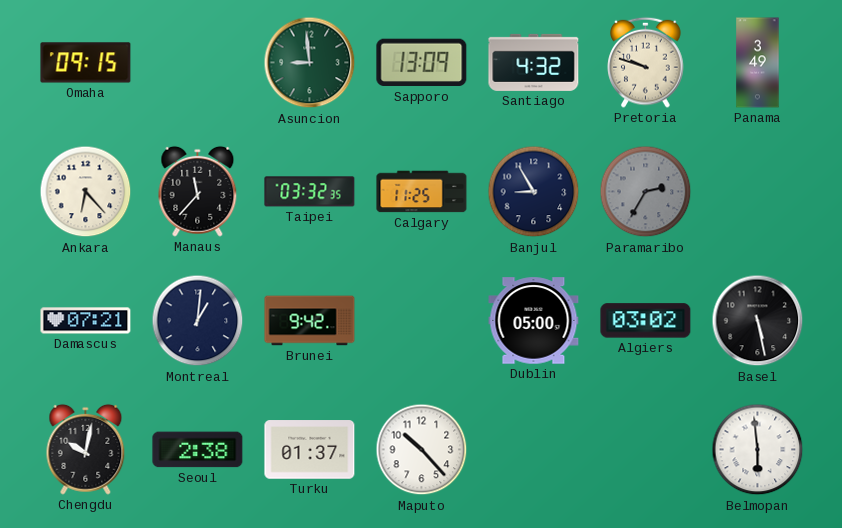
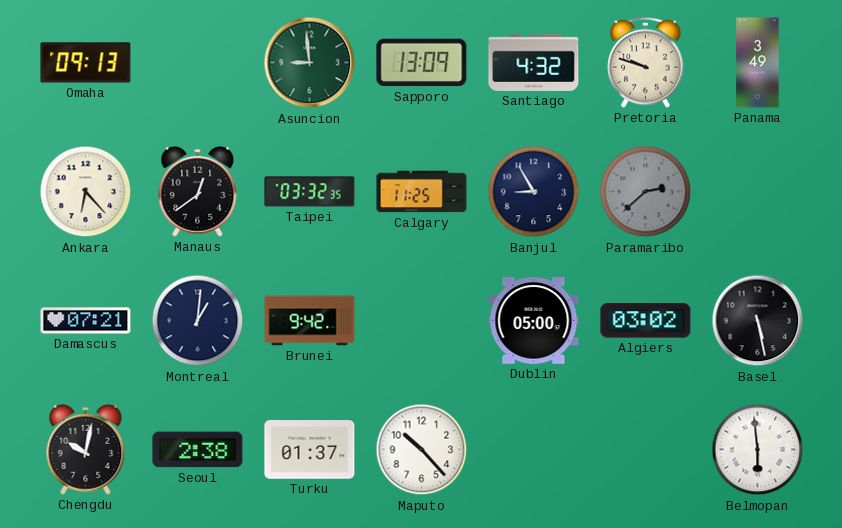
Omaha: 09:15 -> 09:13
Manaus: 11:37 -> 12:39
Paramaribo: 2:35 -> 2:38
